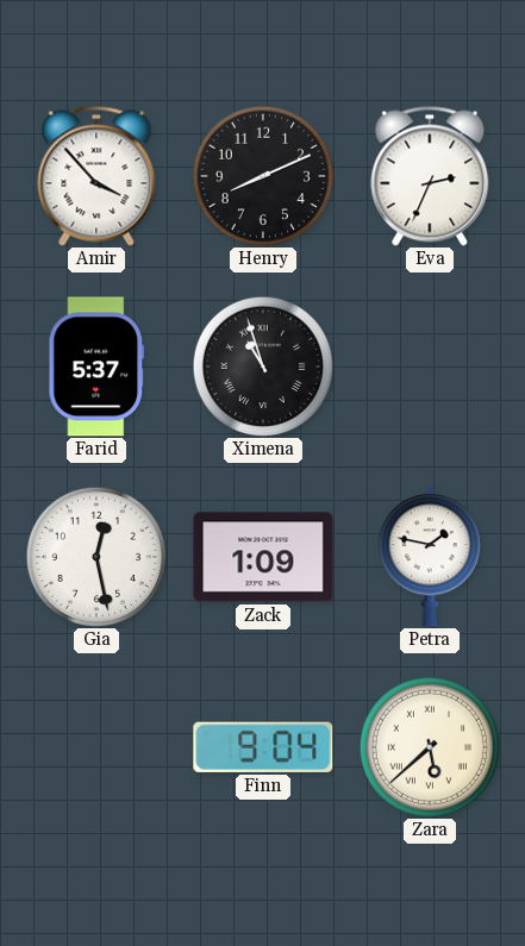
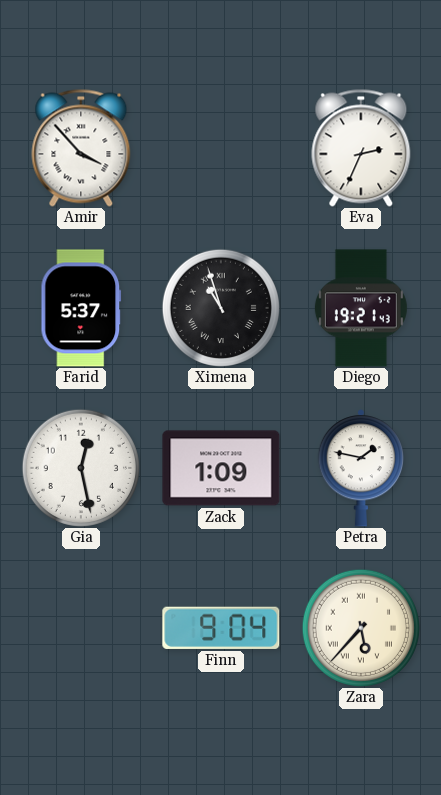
Henry: 8:11 -> none
Diego: none -> 19:21
Zara: 5:38 -> 5:37
